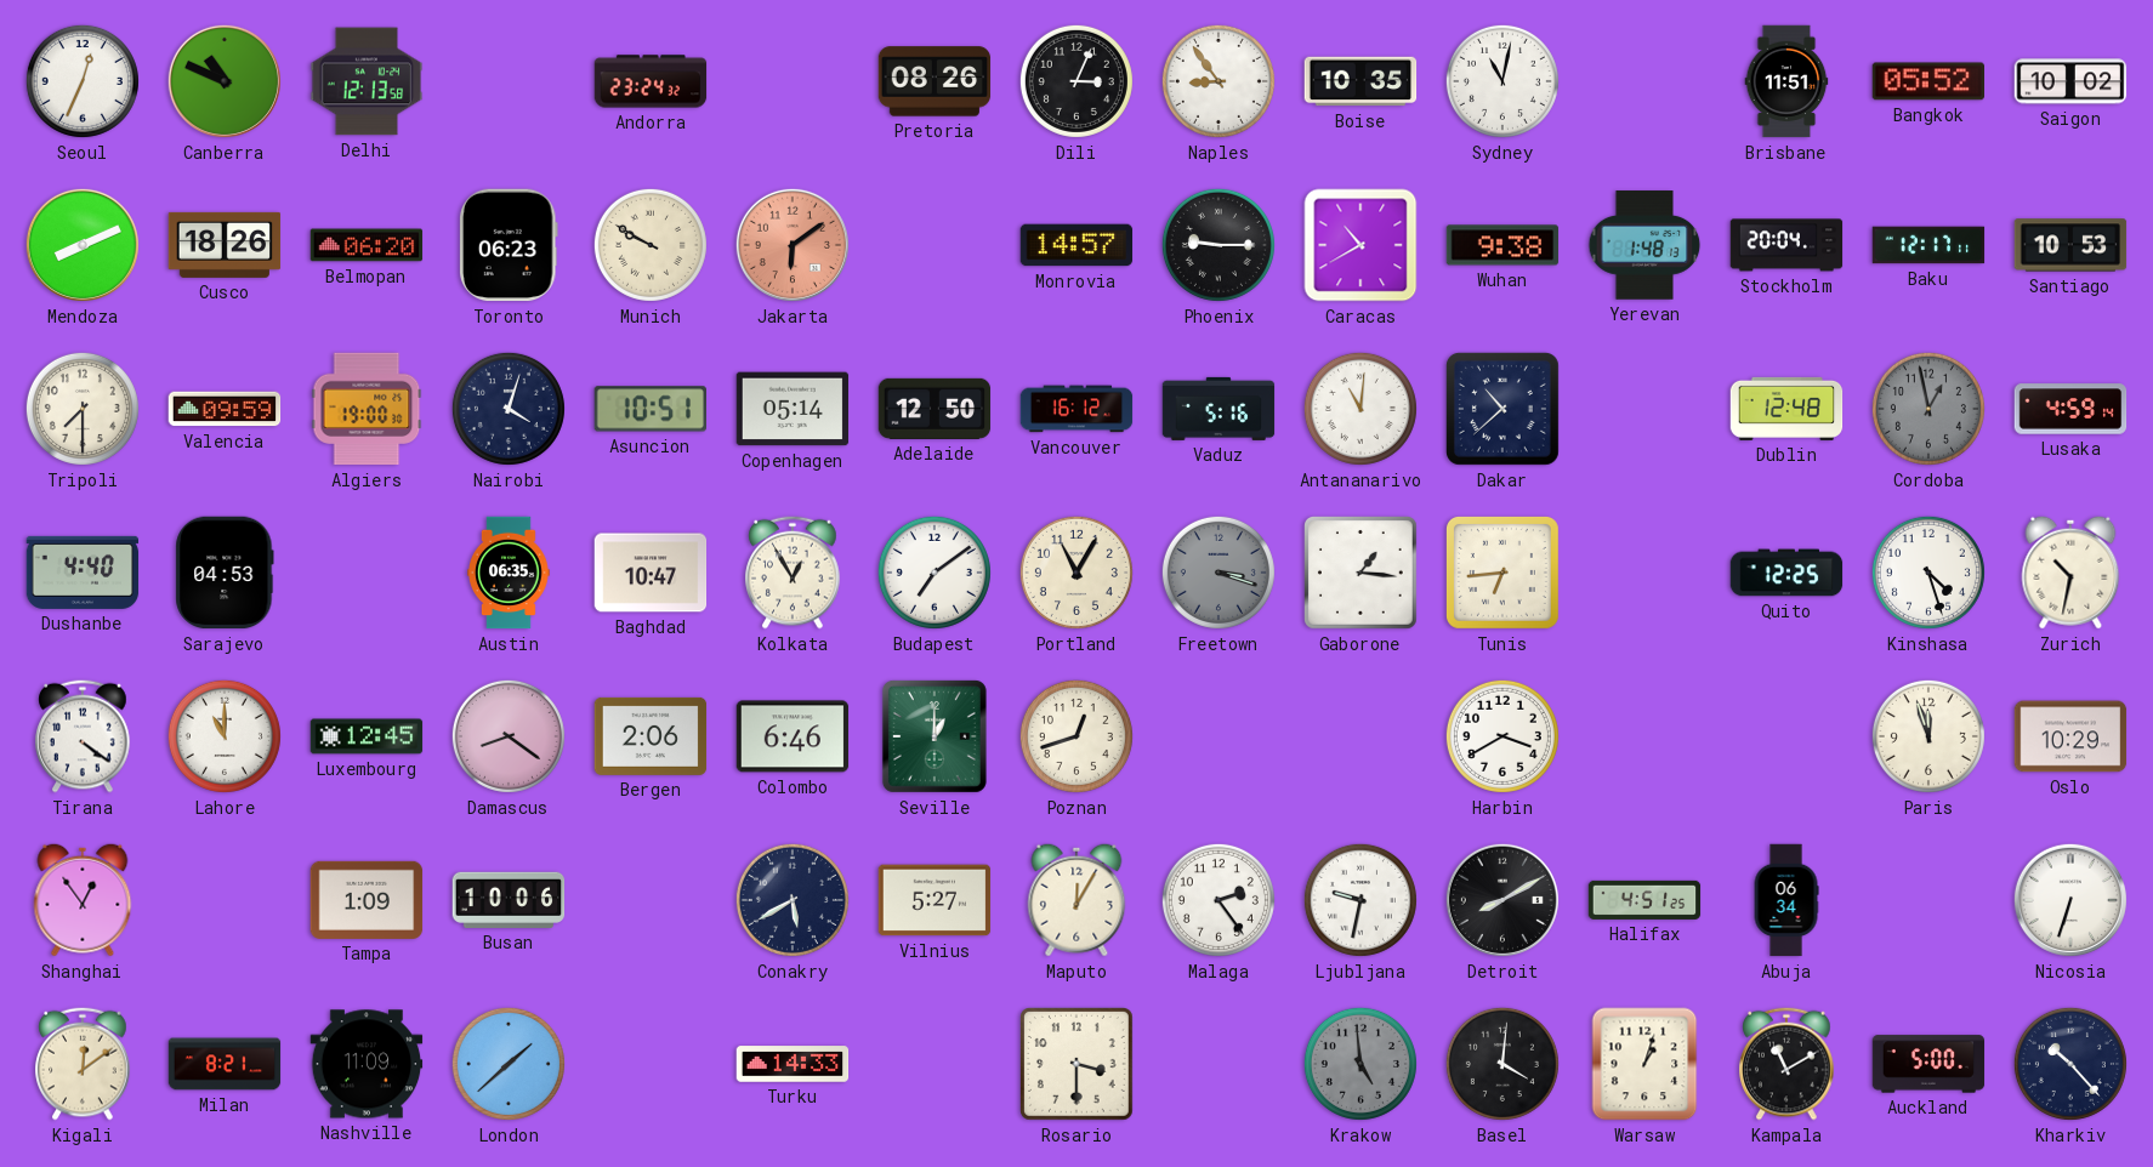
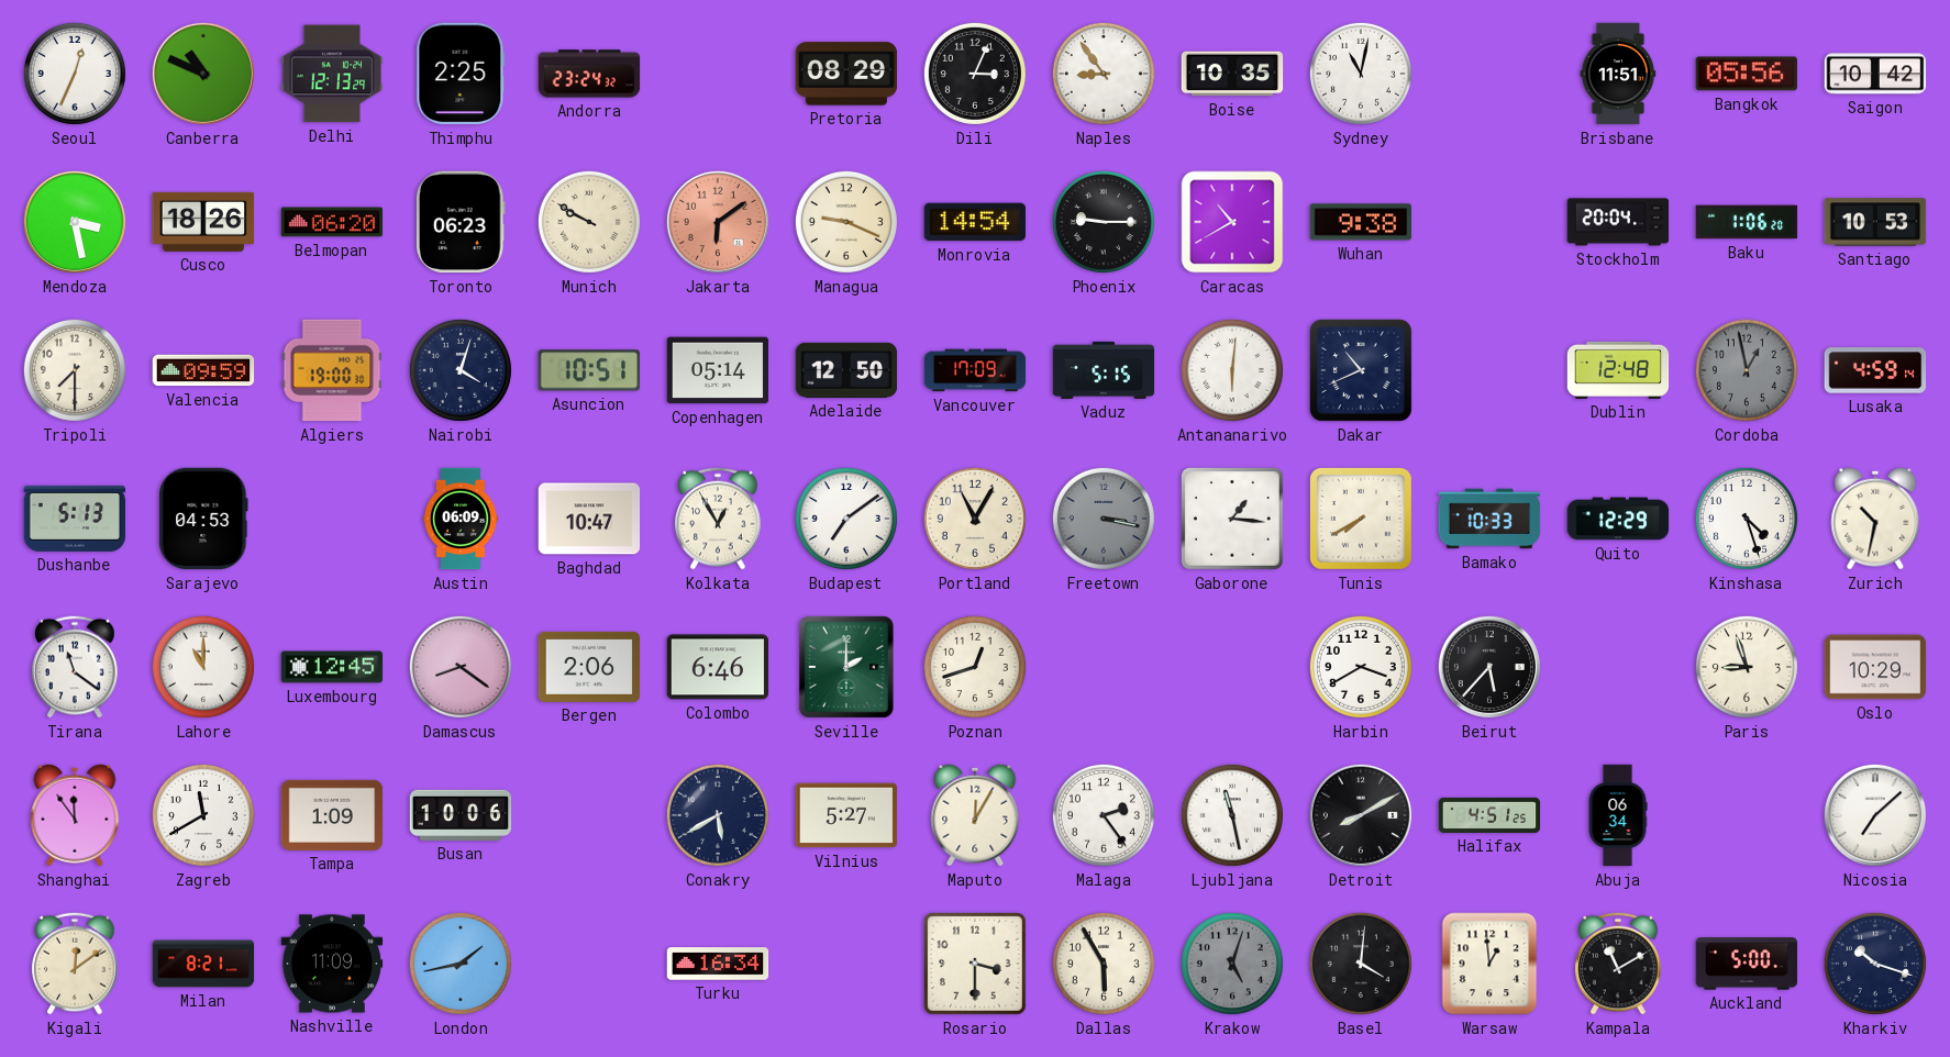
Delhi: 12:13:58 -> 12:13:29
Thimphu: none -> 2:25
Pretoria: 08:26 -> 08:29
Bangkok: 05:52 -> 05:56
Saigon: 10:02 -> 10:42
Mendoza: 8:11 -> 3:28
Managua: none -> 9:19
Monrovia: 14:57 -> 14:54
Yerevan: 1:48 -> none
Baku: 12:17 -> 1:06
Vancouver: 16:12 -> 17:09
Vaduz: 5:16 -> 5:15
Antananarivo: 11:01 -> 6:01
Dakar: 10:38 -> 10:41
Dushanbe: 4:40 -> 5:13
Austin: 06:35 -> 06:09
Freetown: 3:18 -> 3:17
Tunis: 6:44 -> 7:40
Bamako: none -> 10:33
Quito: 12:25 -> 12:29
Tirana: 4:21 -> 11:21
Seville: 1:00 -> 2:00
Beirut: none -> 5:37
Paris: 11:57 -> 8:57
Shanghai: 12:54 -> 11:54
Zagreb: none -> 11:40
Ljubljana: 9:32 -> 11:28
Nicosia: 6:33 -> 7:08
London: 1:38 -> 1:43
Turku: 14:33 -> 16:34
Dallas: none -> 5:55
Krakow: 4:59 -> 5:03
Warsaw: 1:03 -> 12:59
Kharkiv: 10:23 -> 10:18
